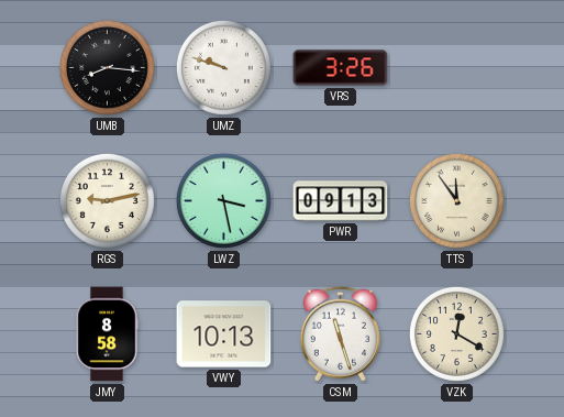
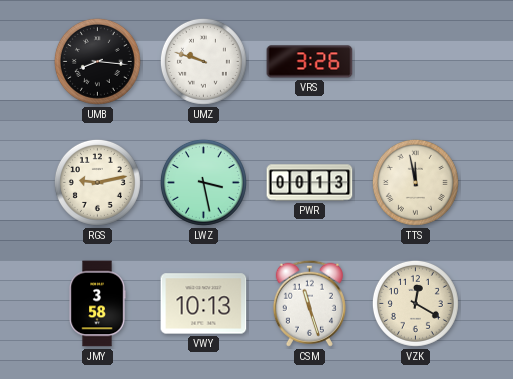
PWR: 09:13 -> 00:13
TTS: 11:54 -> 11:58
JMY: 8:58 -> 3:58
